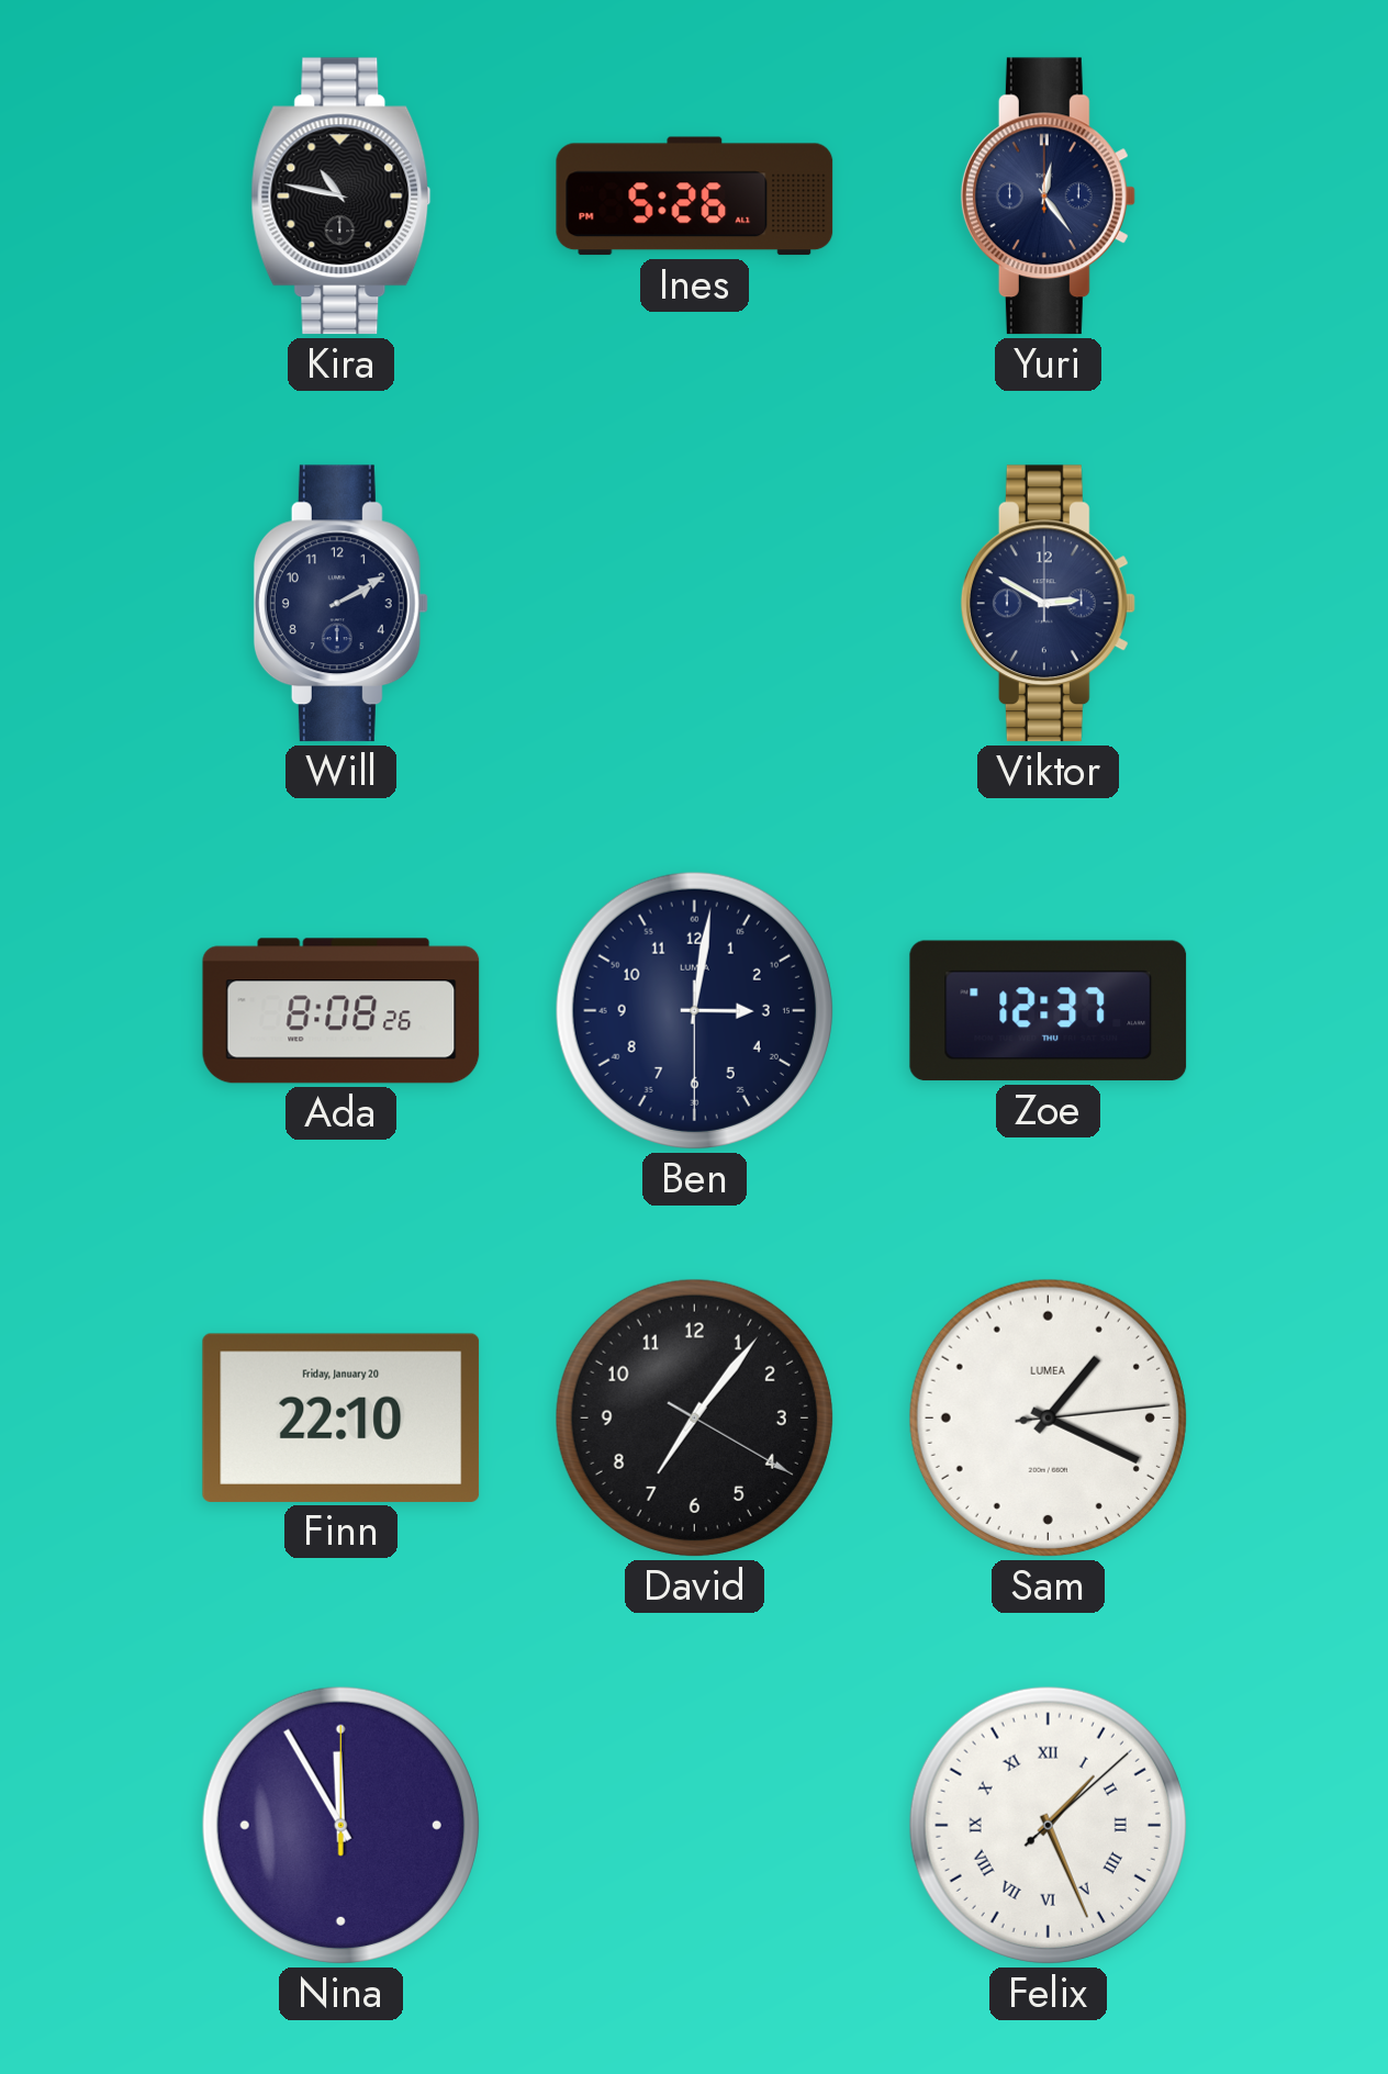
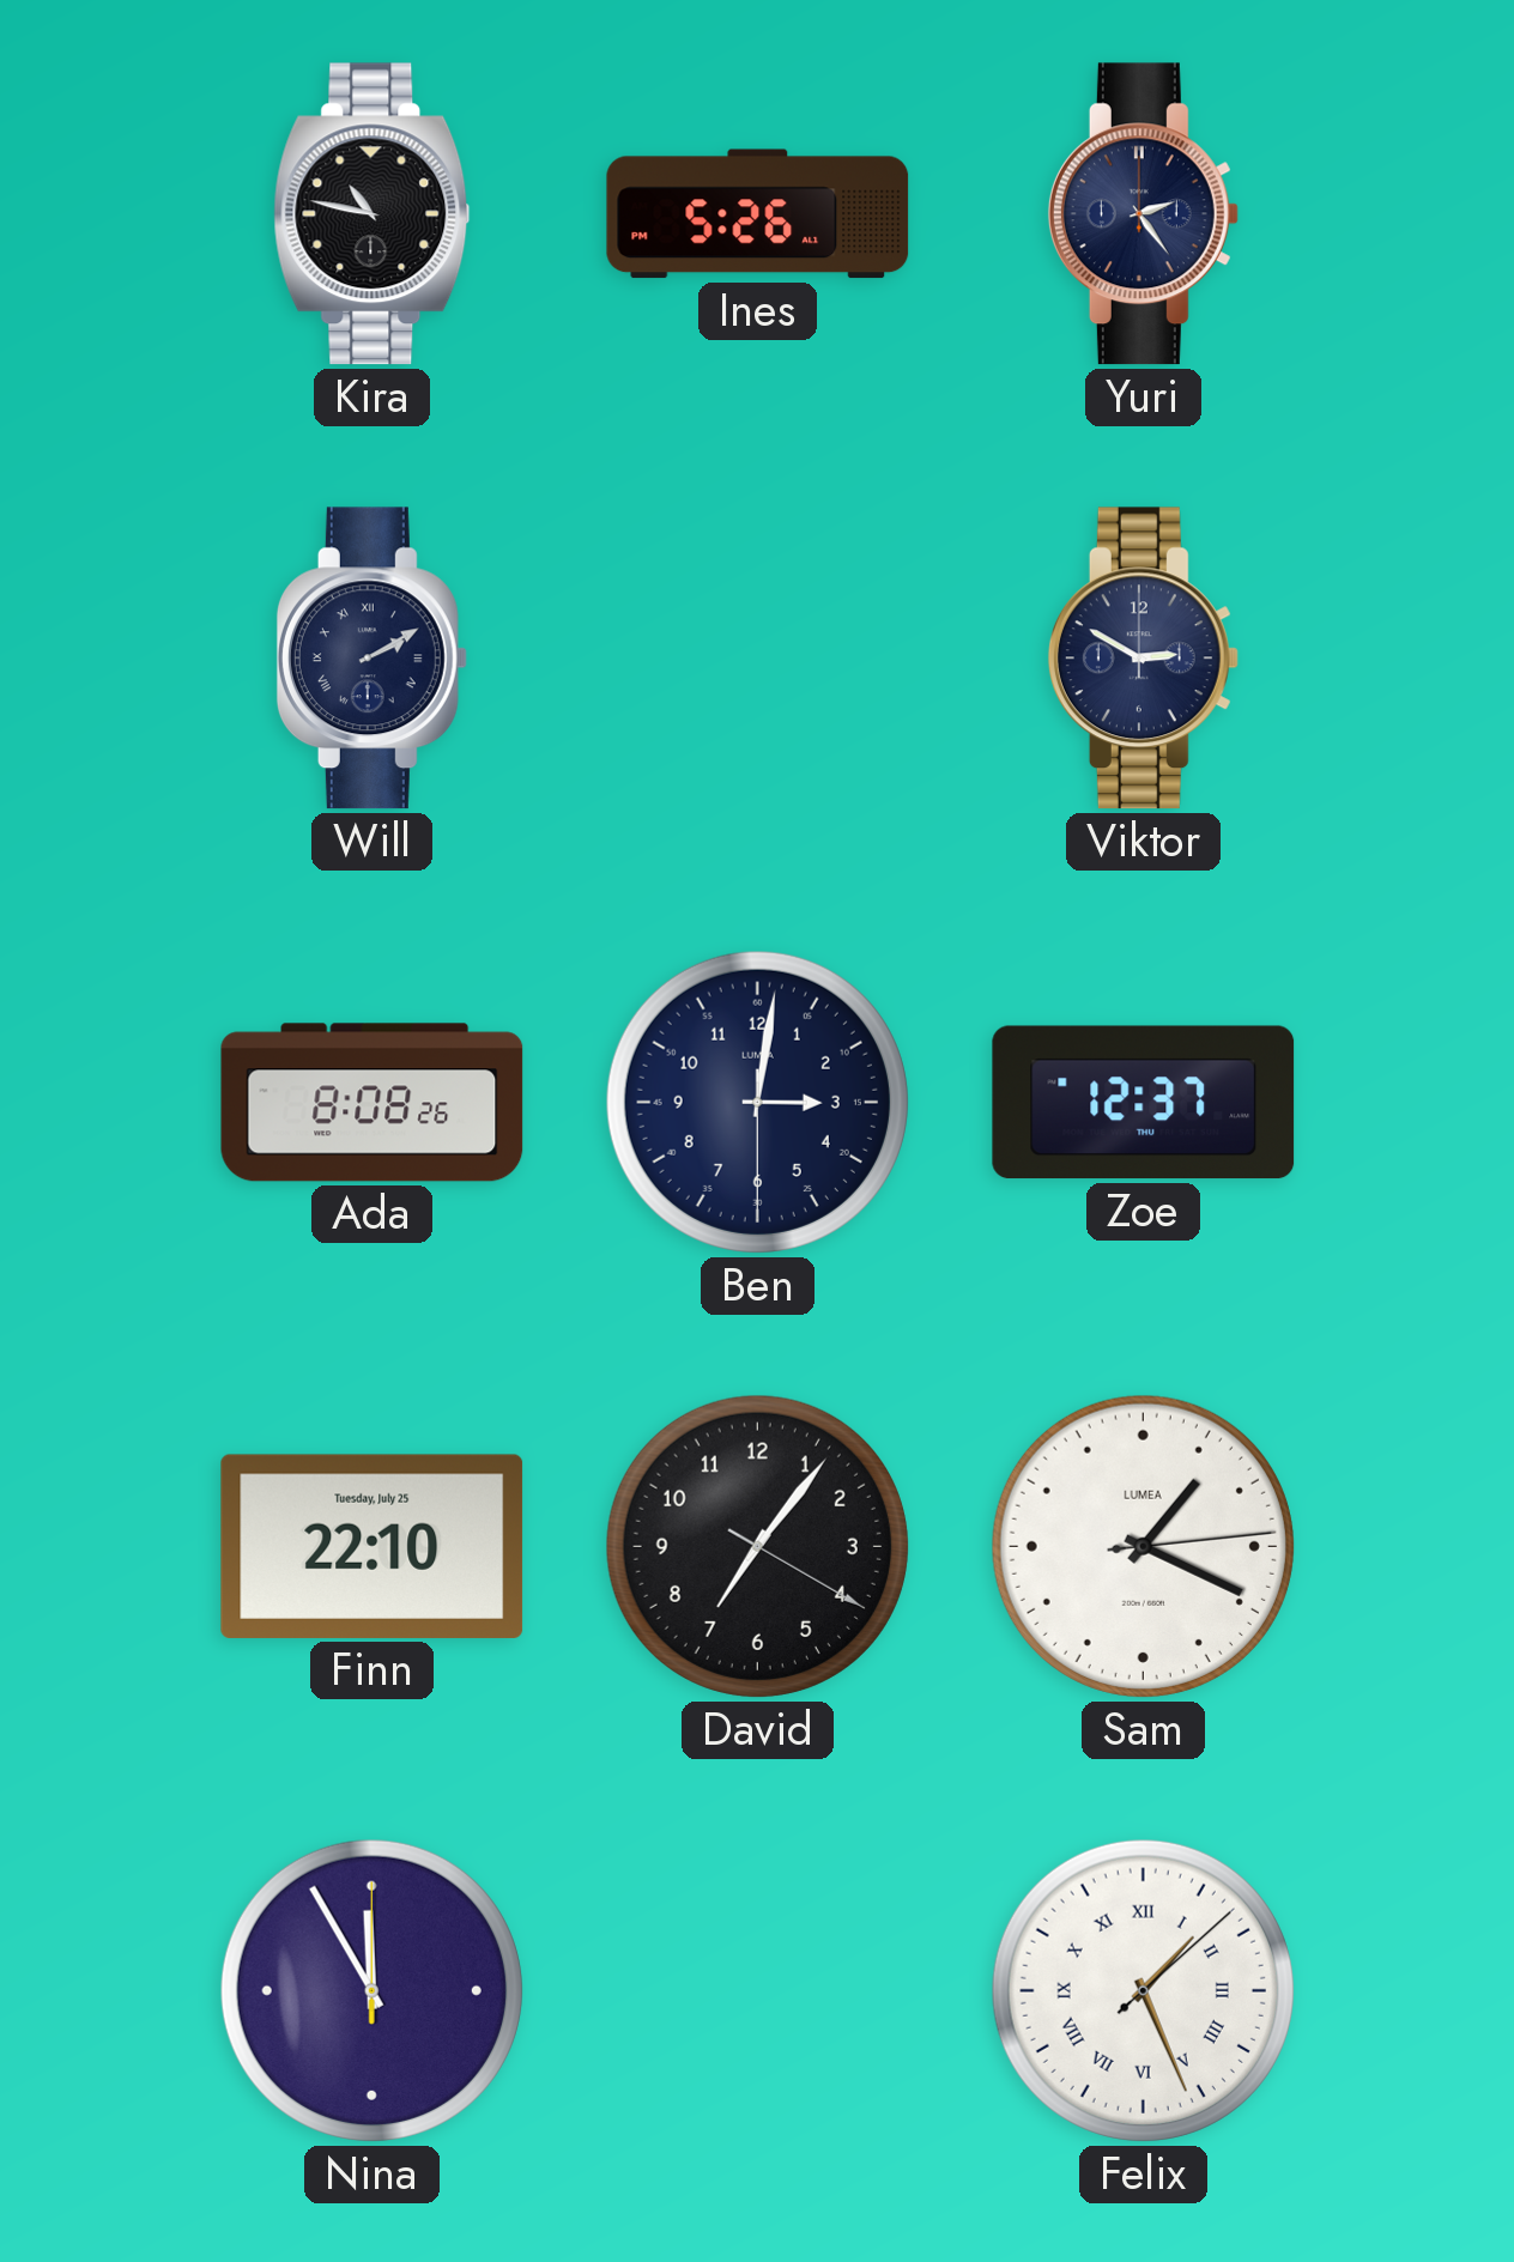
Yuri: 12:24 -> 2:24
Will numerals: Arabic -> Roman
Finn date: Friday, January 20 -> Tuesday, July 25
